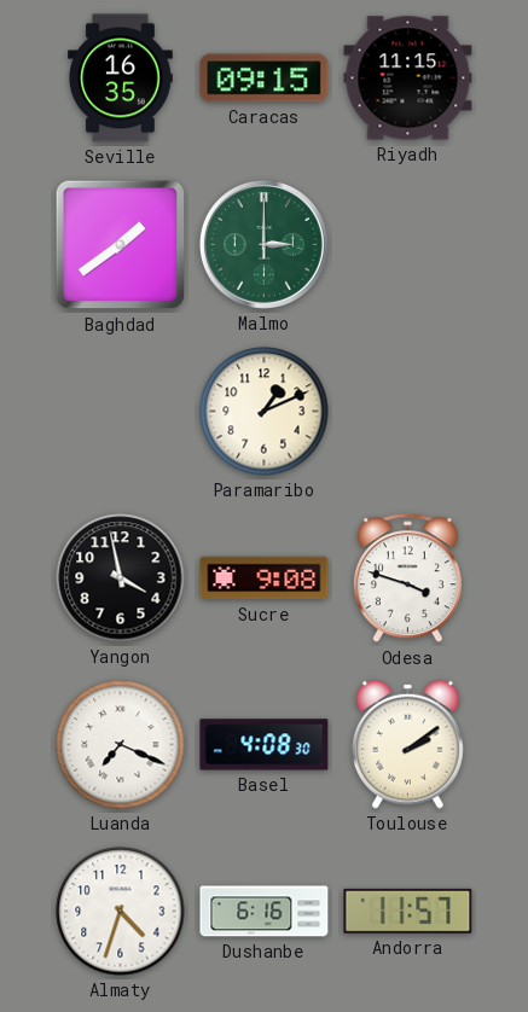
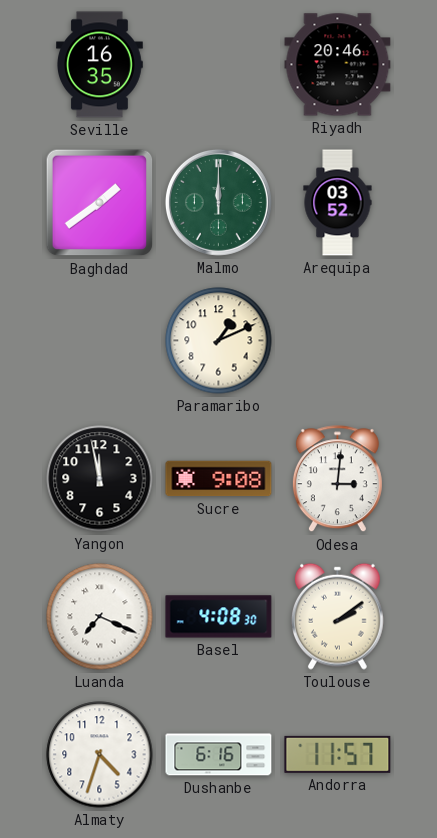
Caracas: 09:15 -> none
Riyadh: 11:15 -> 20:46
Malmo: 3:00 -> 12:00
Arequipa: none -> 03:52
Yangon: 3:58 -> 11:58
Odesa: 3:48 -> 3:01
